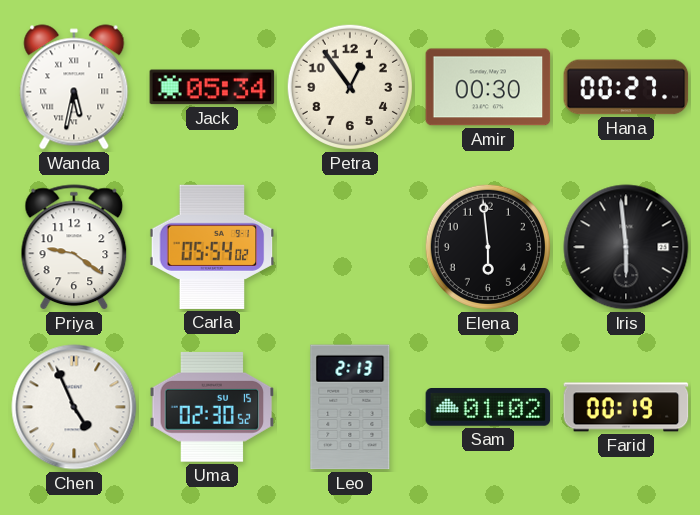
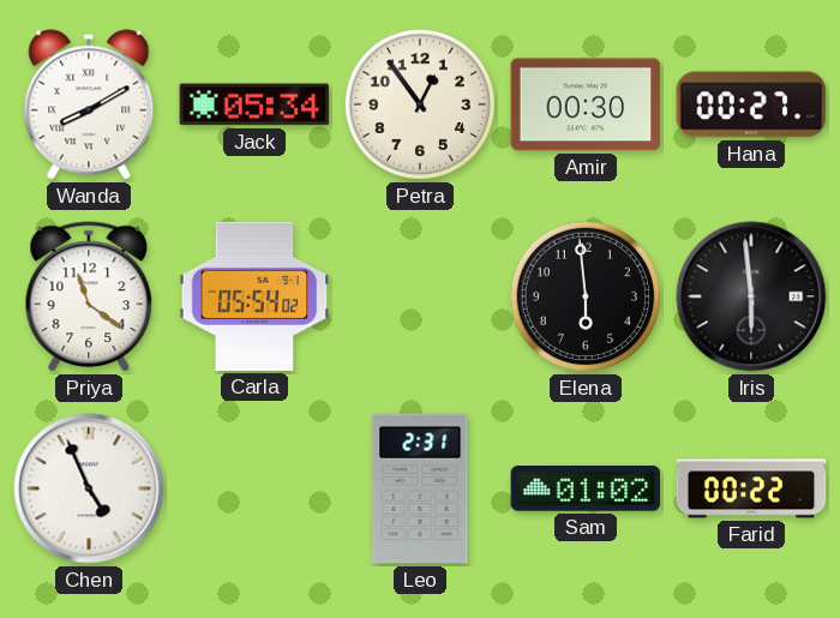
Wanda: 5:32 -> 8:10
Priya: 9:21 -> 11:21
Uma: 02:30 -> none
Leo: 2:13 -> 2:31
Farid: 00:19 -> 00:22
